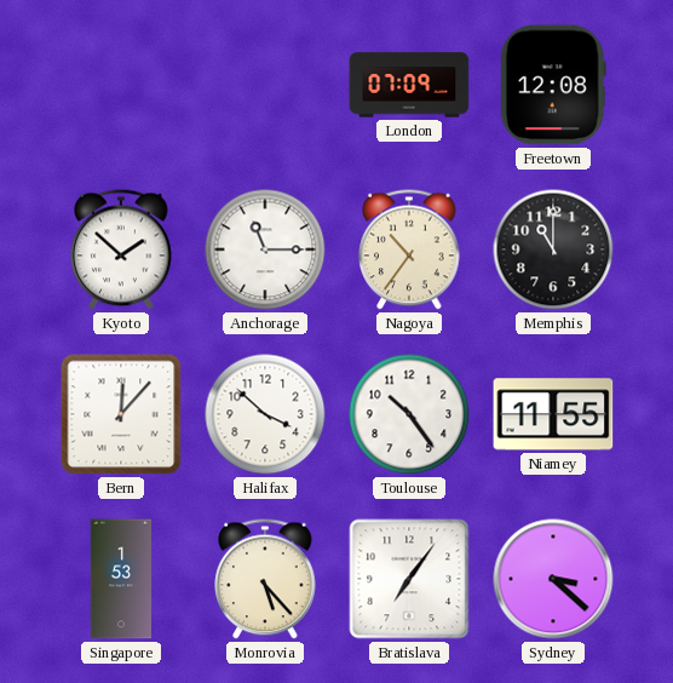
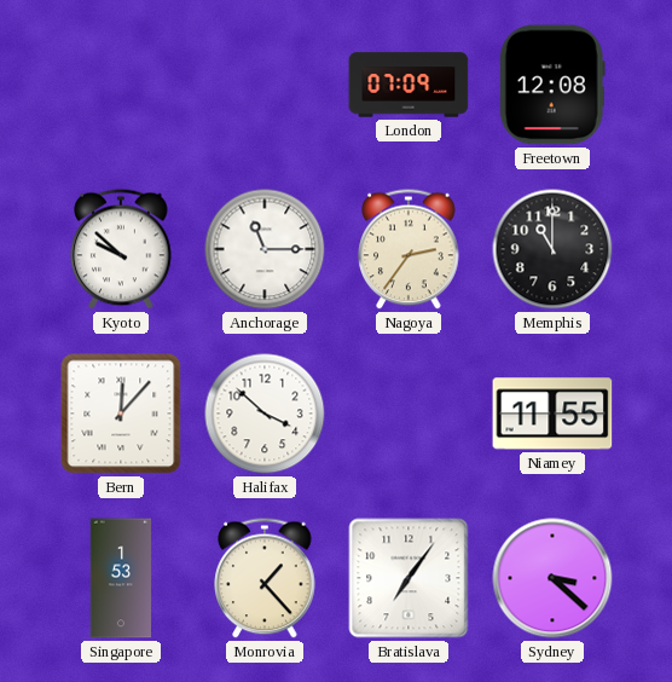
Kyoto: 1:52 -> 9:52
Nagoya: 10:36 -> 2:36
Toulouse: 10:24 -> none
Monrovia: 5:23 -> 1:23
